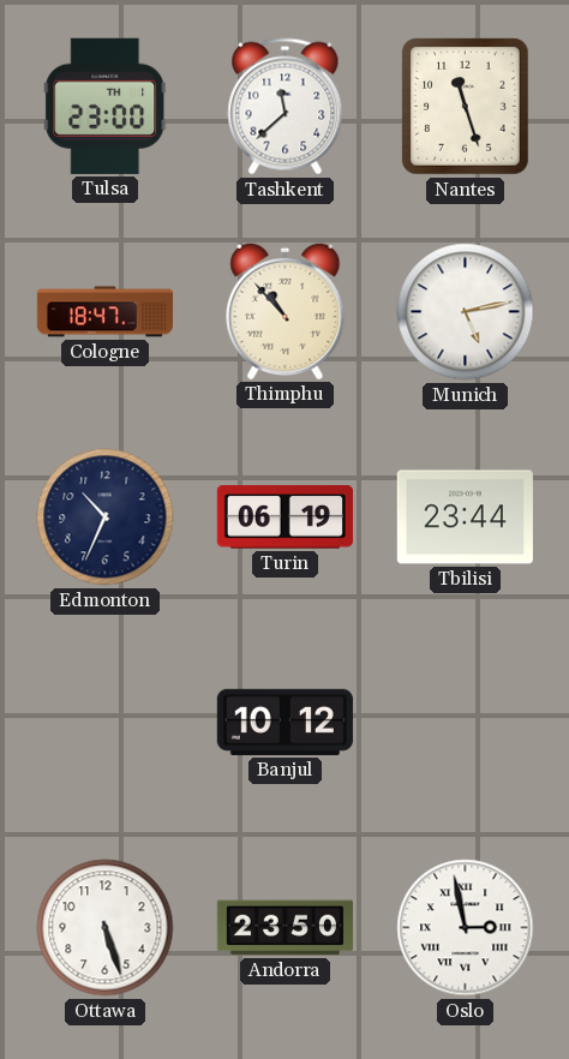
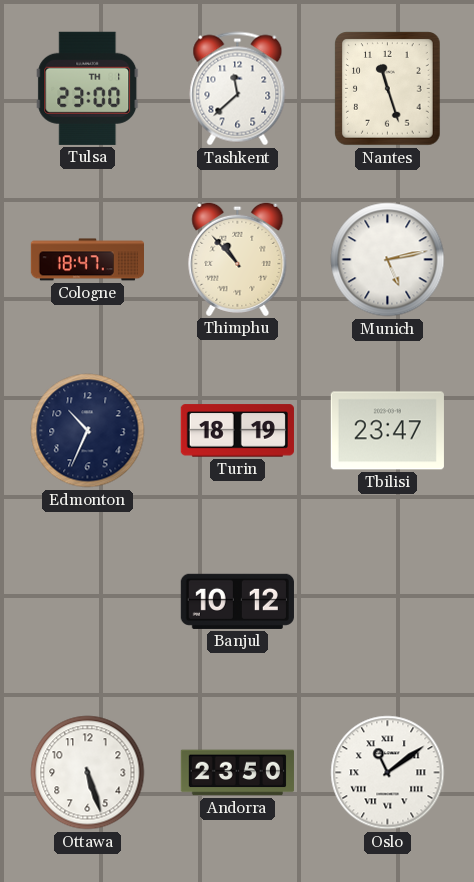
Turin: 06:19 -> 18:19
Tbilisi: 23:44 -> 23:47
Oslo: 2:58 -> 11:09
